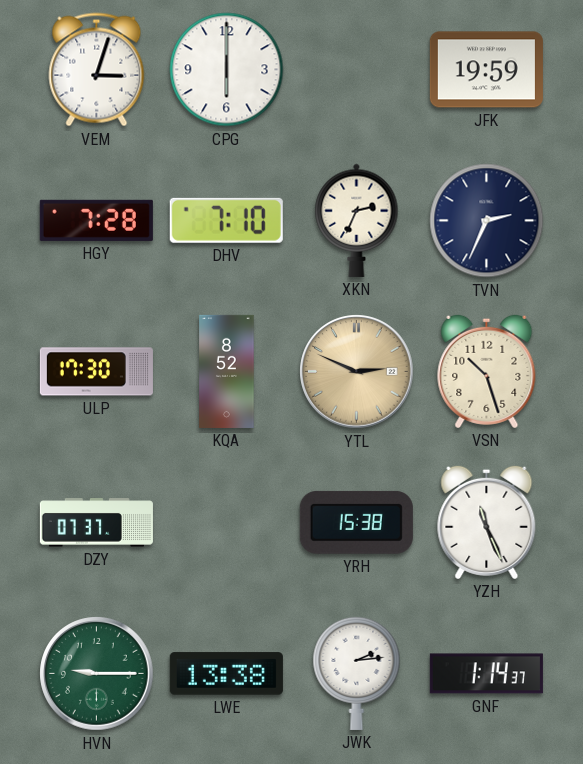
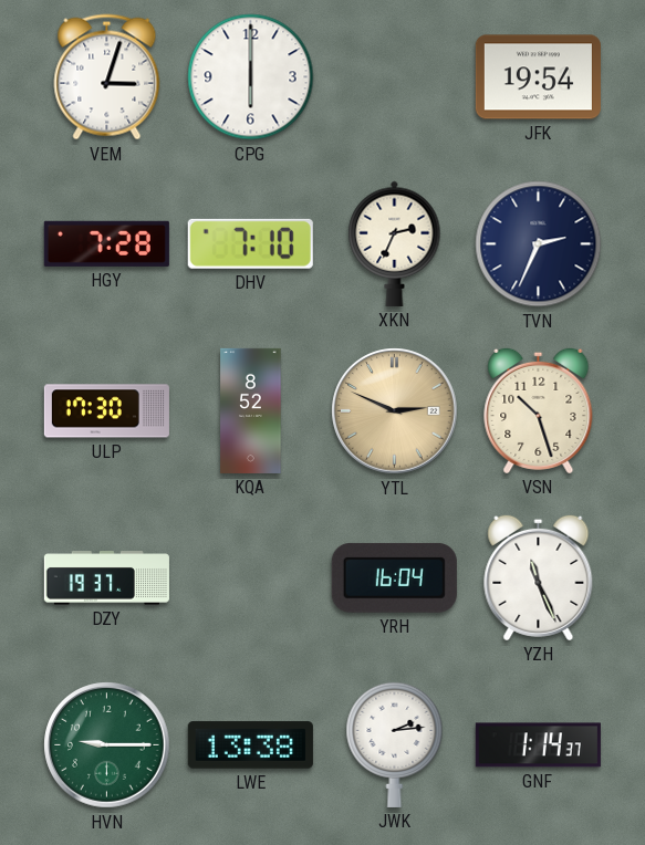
JFK: 19:59 -> 19:54
DZY: 07:37 -> 19:37
YRH: 15:38 -> 16:04
